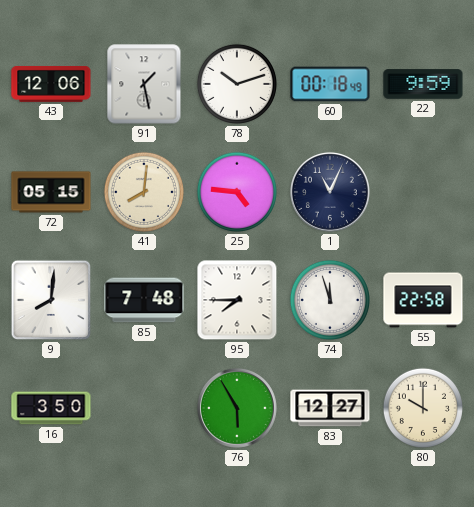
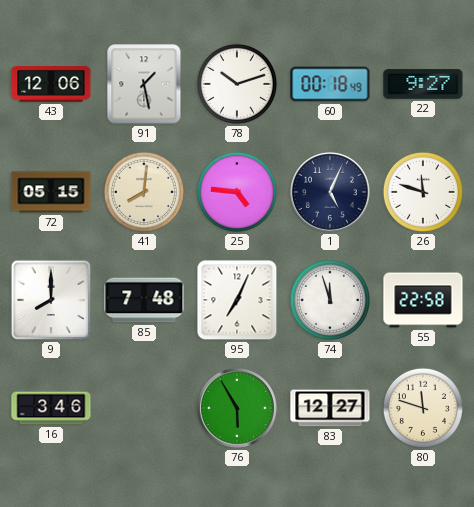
22: 9:59 -> 9:27
1: 11:04 -> 5:04
26: none -> 11:48
9: 8:01 -> 8:00
95: 7:45 -> 7:04
16: 3:50 -> 3:46
80: 10:00 -> 11:48
